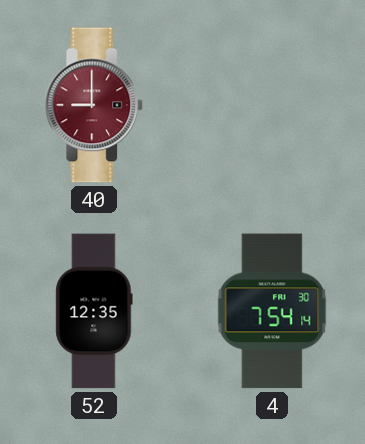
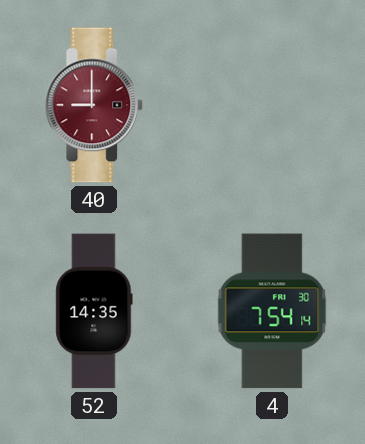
52: 12:35 -> 14:35
